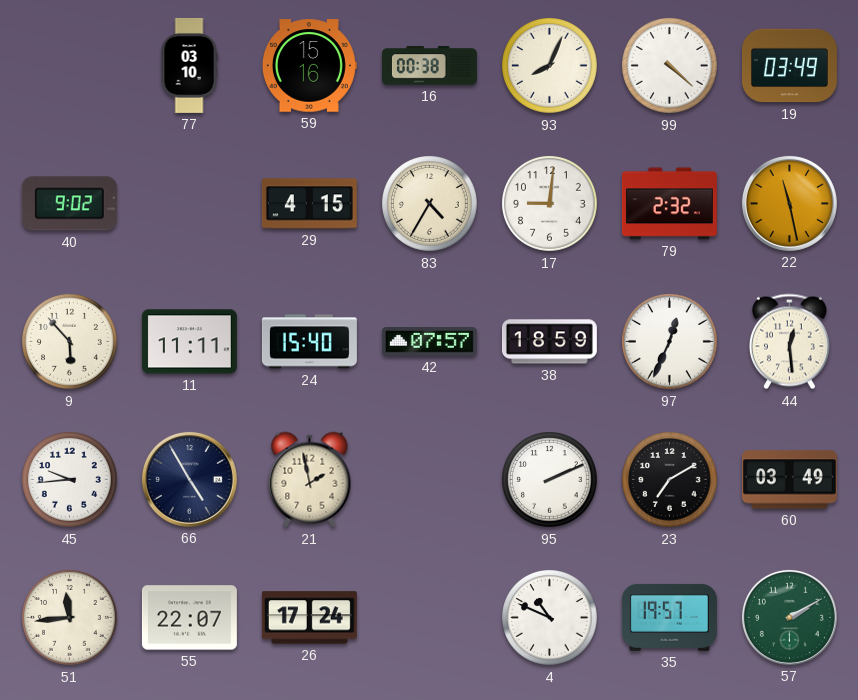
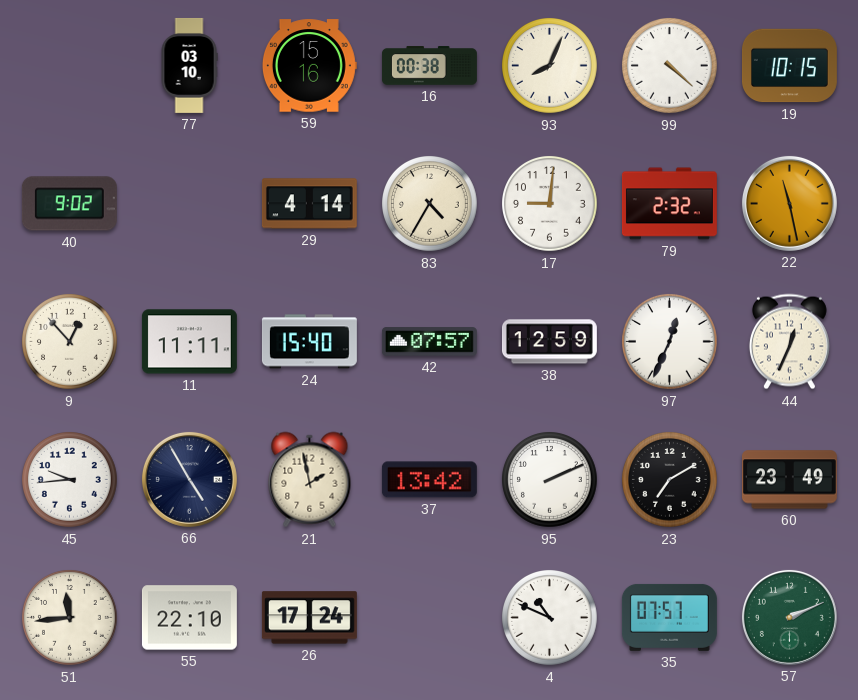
19: 03:49 -> 10:15
29: 4:15 -> 4:14
9: 5:53 -> 12:53
38: 18:59 -> 12:59
44: 12:29 -> 12:34
37: none -> 13:42
60: 03:49 -> 23:49
55: 22:07 -> 22:10
35: 19:57 -> 07:57
57: 2:10 -> 2:11
